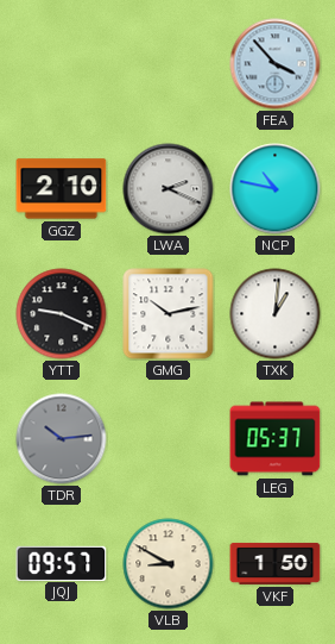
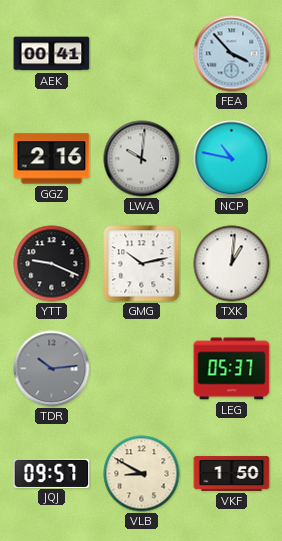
AEK: none -> 00:41
GGZ: 2:10 -> 2:16
LWA: 2:19 -> 10:01
